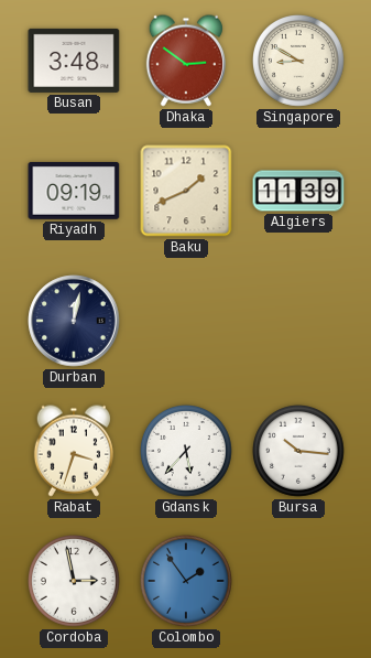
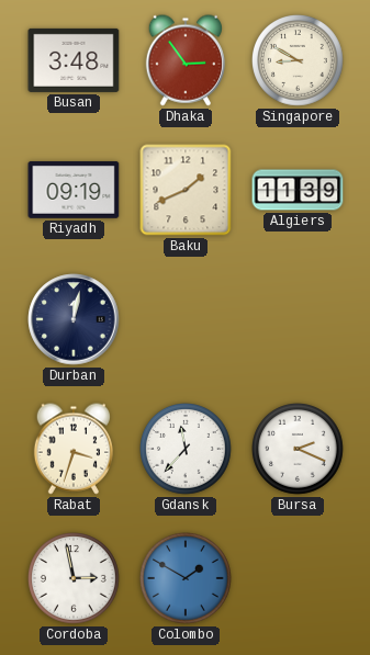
Dhaka: 2:51 -> 2:54
Gdansk: 5:37 -> 11:37
Bursa: 10:16 -> 2:19
Colombo: 1:54 -> 1:50
